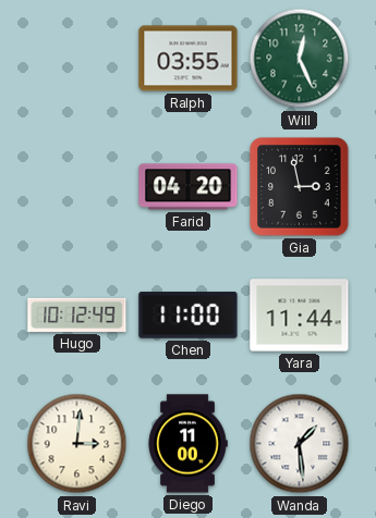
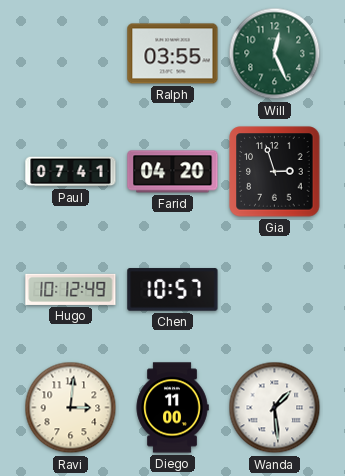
Paul: none -> 07:41
Gia: 2:58 -> 2:57
Chen: 11:00 -> 10:57
Yara: 11:44 -> none
